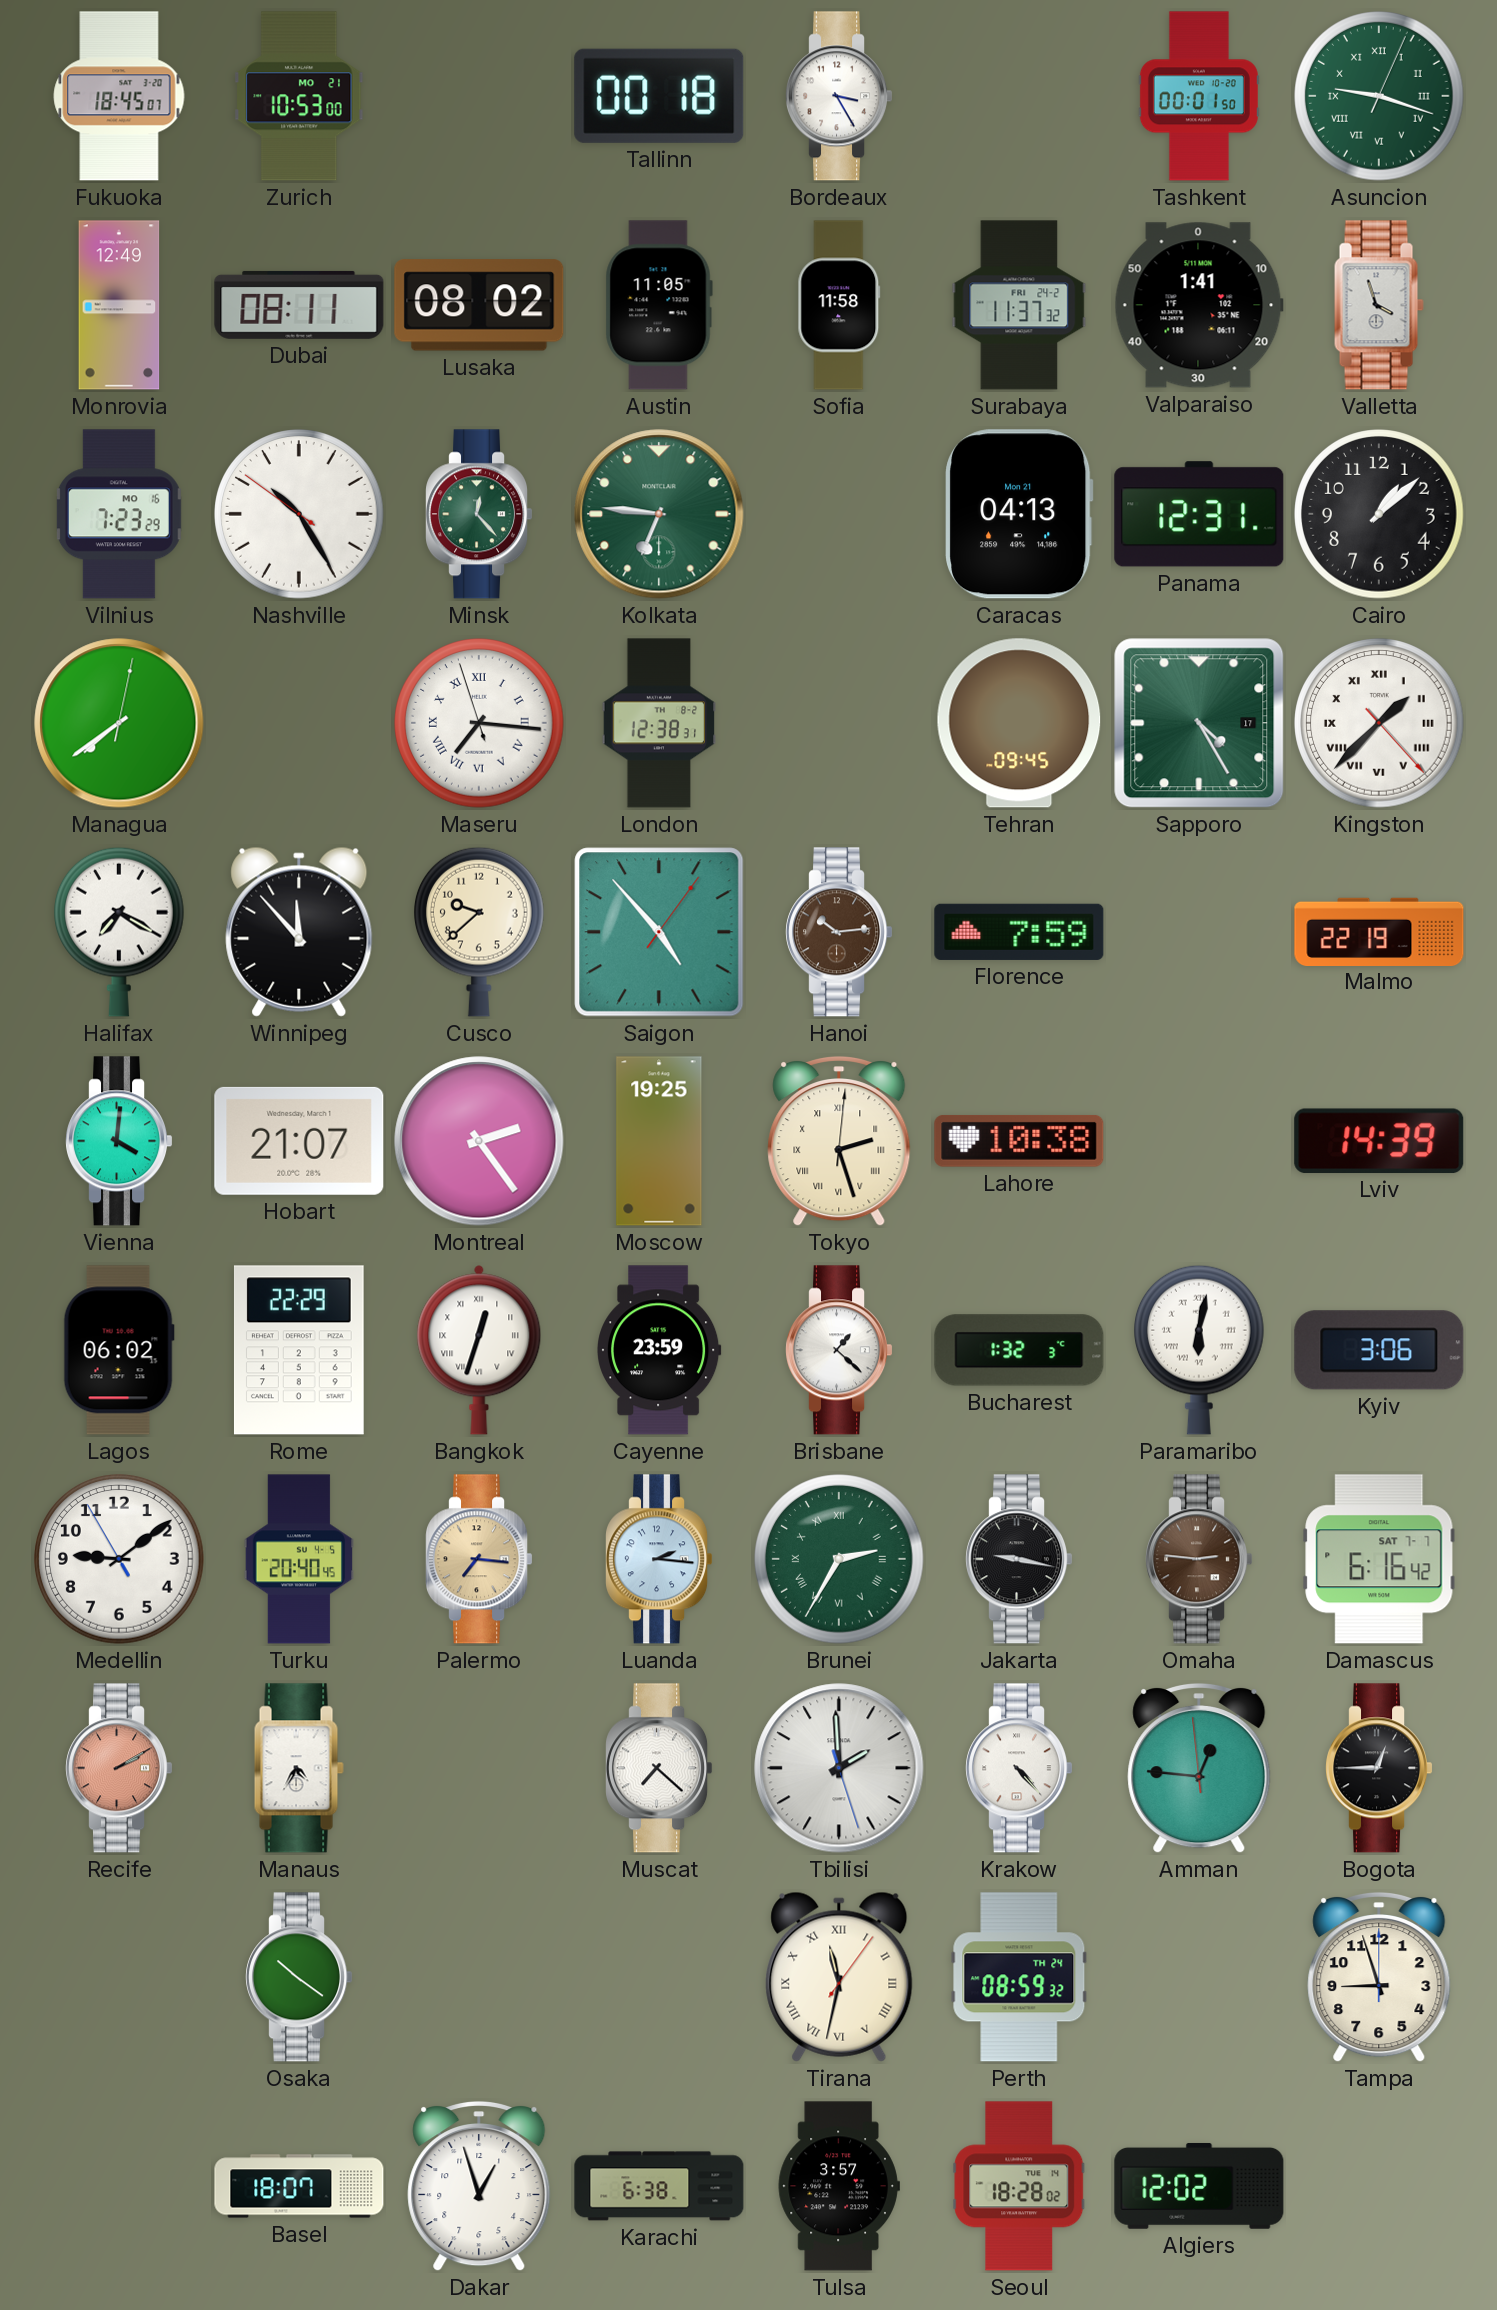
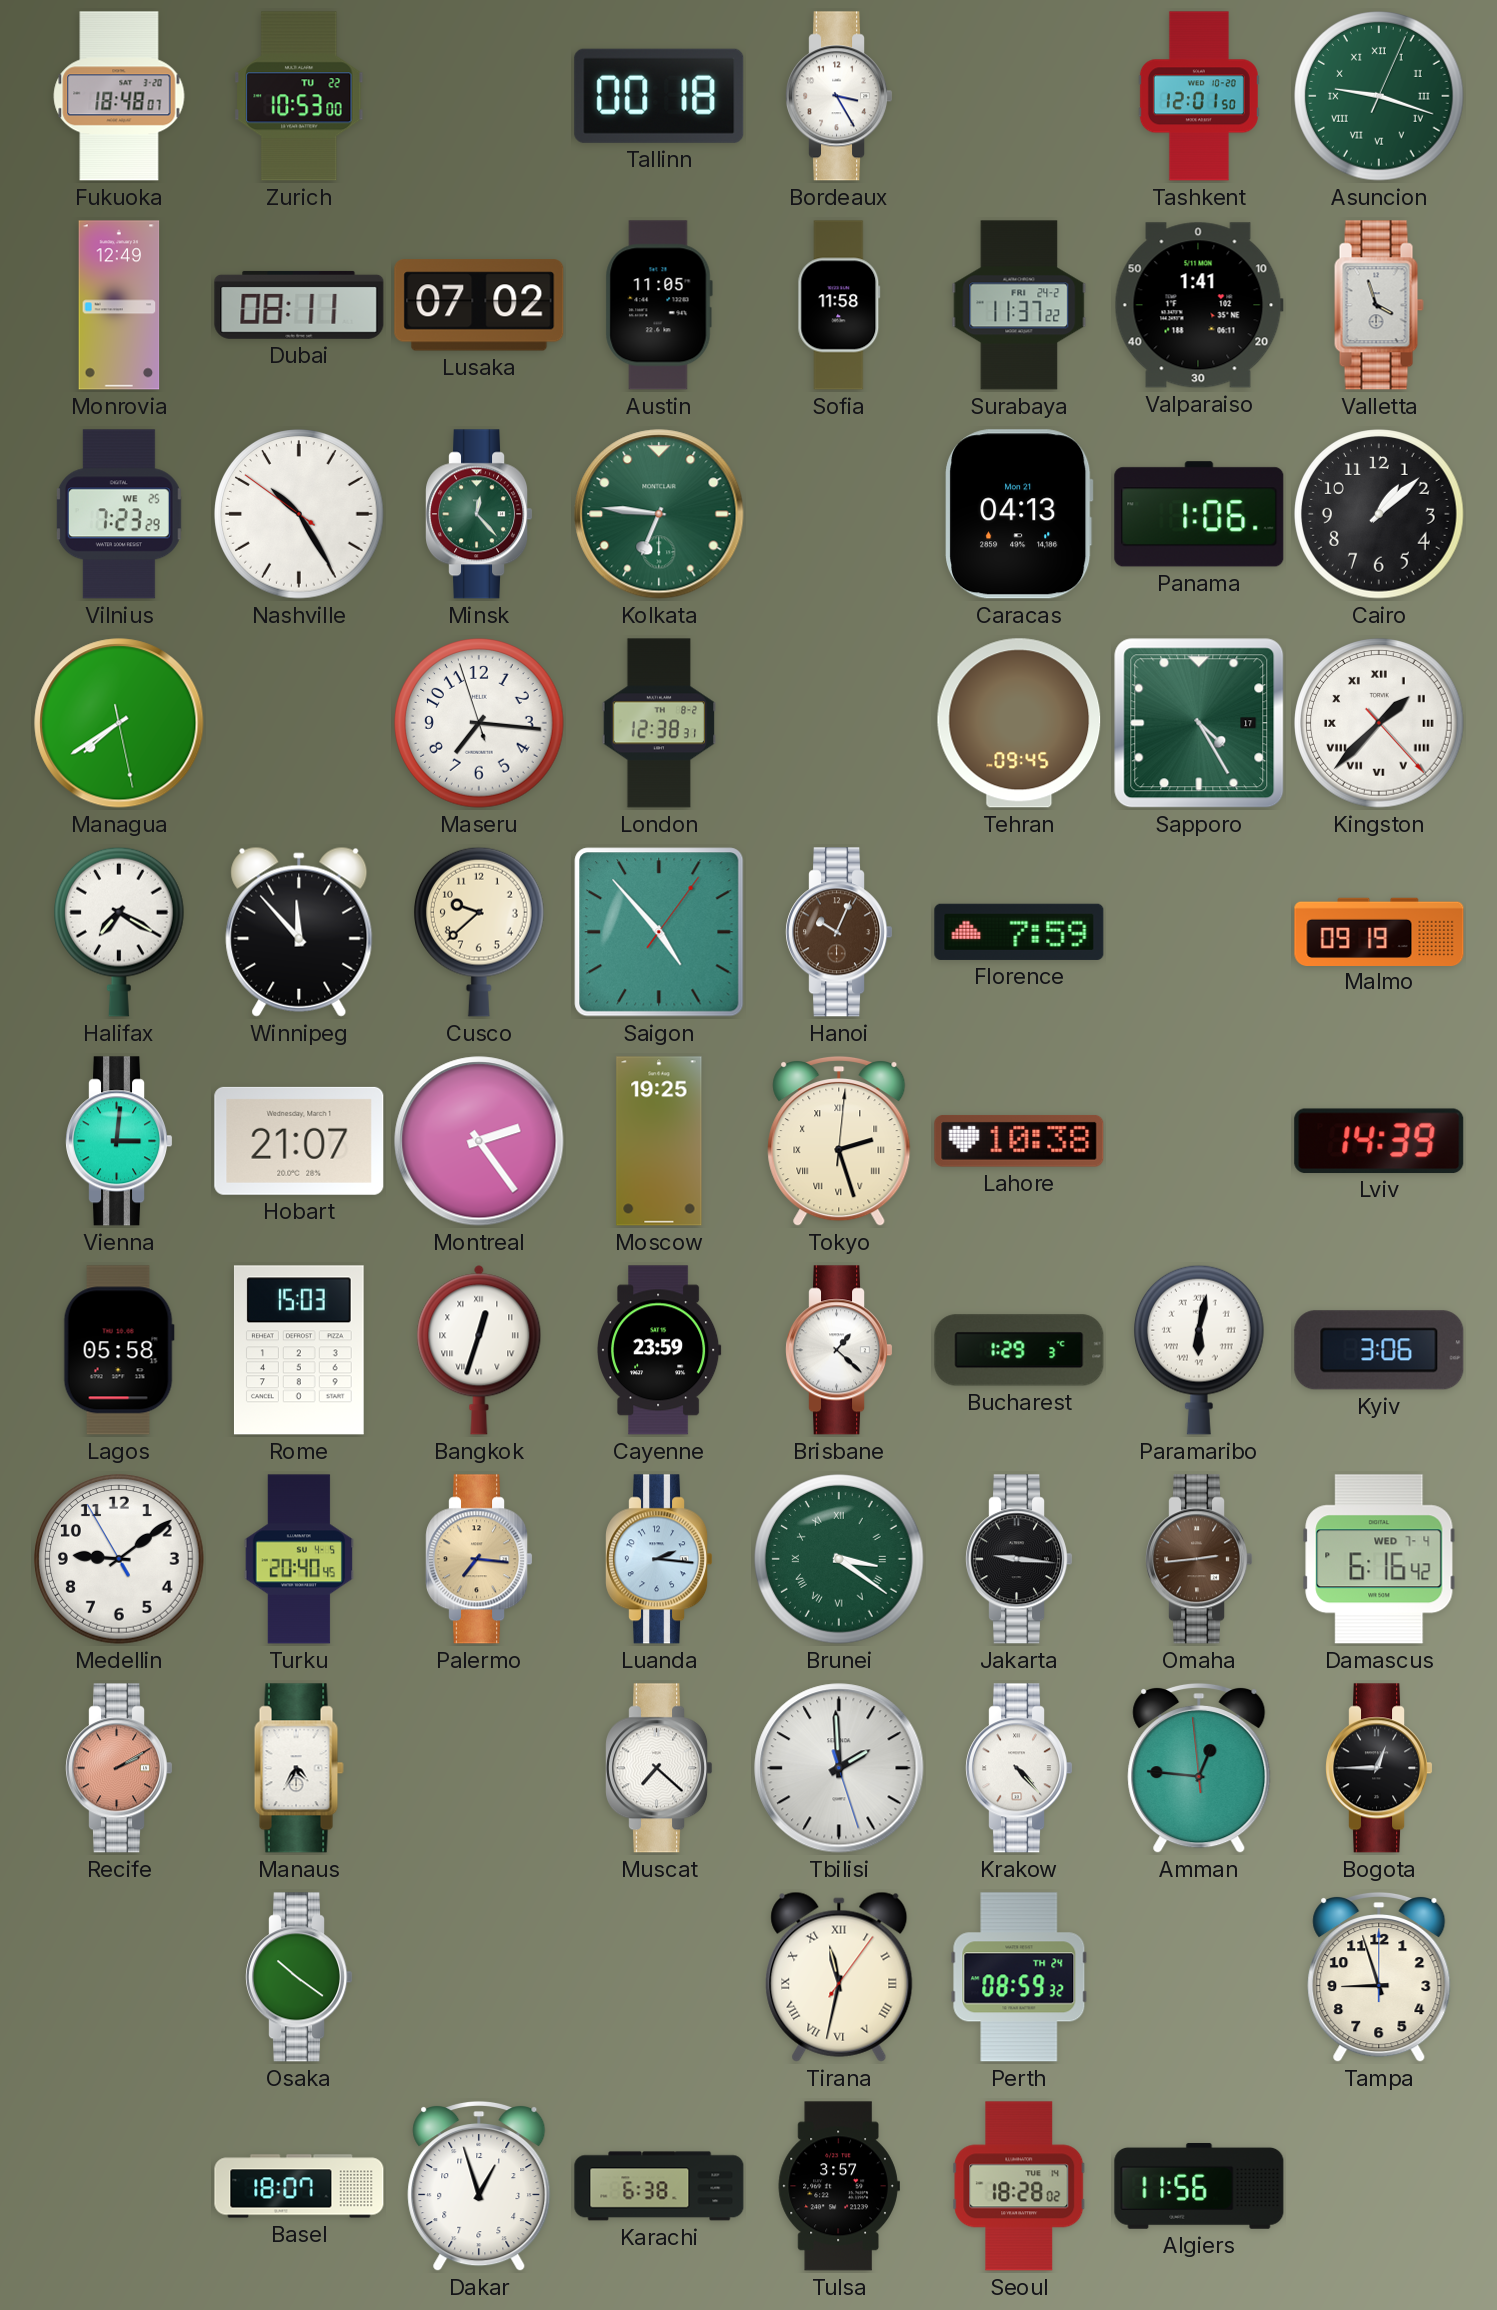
Fukuoka: 18:45 -> 18:48
Zurich date: MO 21 -> TU 22
Tashkent: 00:01 -> 12:01
Lusaka: 08:02 -> 07:02
Surabaya: 11:37:32 -> 11:37:22
Vilnius date: MO 16 -> WE 25
Panama: 12:31 -> 1:06
Managua: 7:39:02 -> 7:39:28
Maseru numerals: Roman -> Arabic
Hanoi: 10:14 -> 10:04
Malmo: 22:19 -> 09:19
Vienna: 4:01 -> 3:01
Lagos: 06:02 -> 05:58
Rome: 22:29 -> 15:03
Bucharest: 1:32 -> 1:29
Brunei: 2:35 -> 3:21
Jakarta: 9:17 -> 9:16
Omaha: 2:46 -> 2:44
Damascus date: SAT 7-7 -> WED 7-4
Algiers: 12:02 -> 11:56
